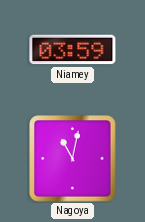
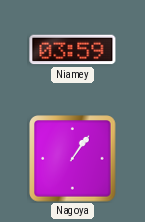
Nagoya: 11:02 -> 1:06
